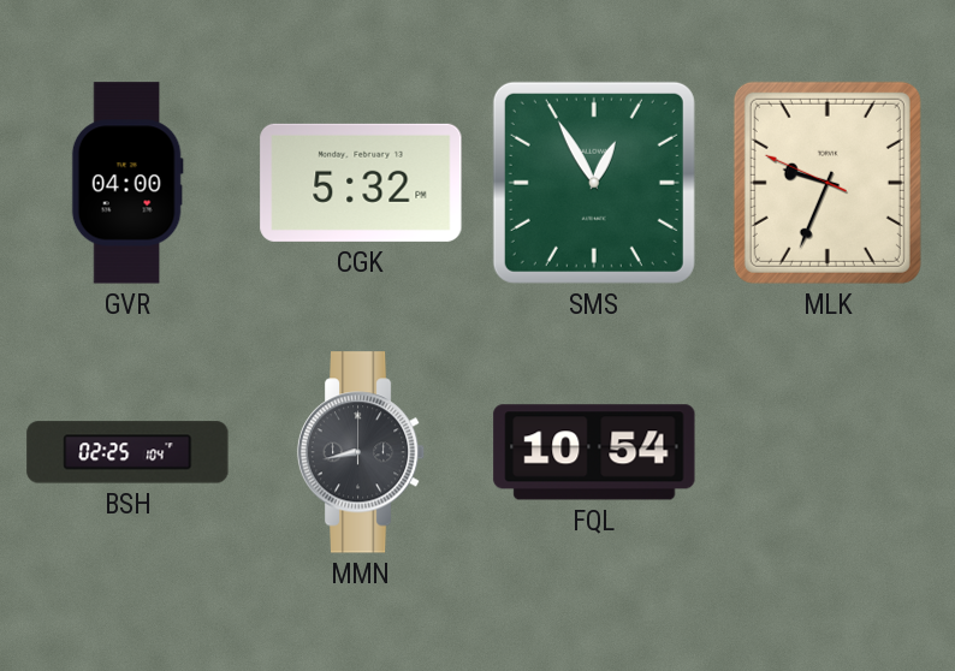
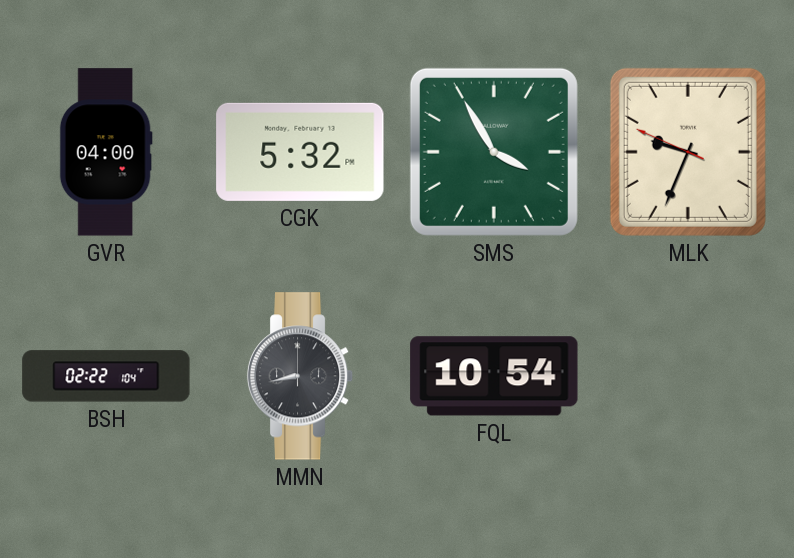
SMS: 12:55 -> 3:55
BSH: 02:25 -> 02:22
